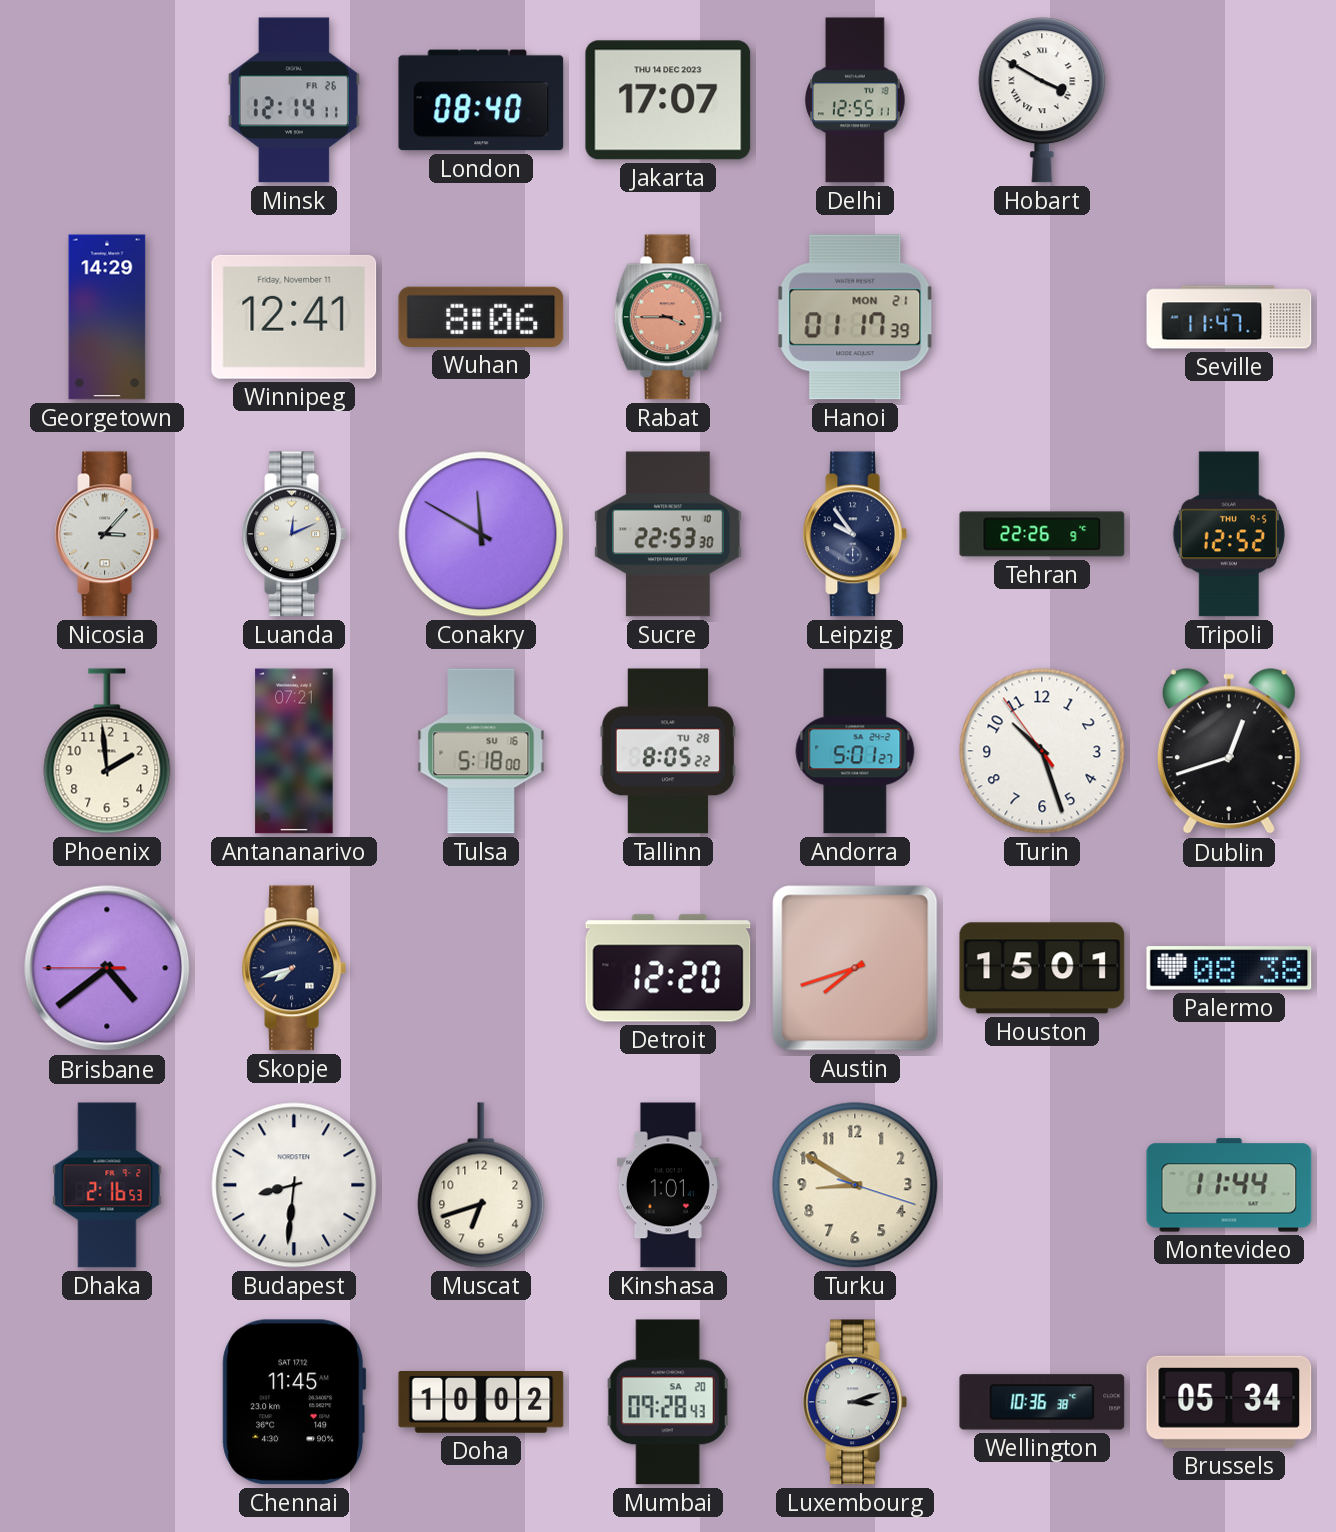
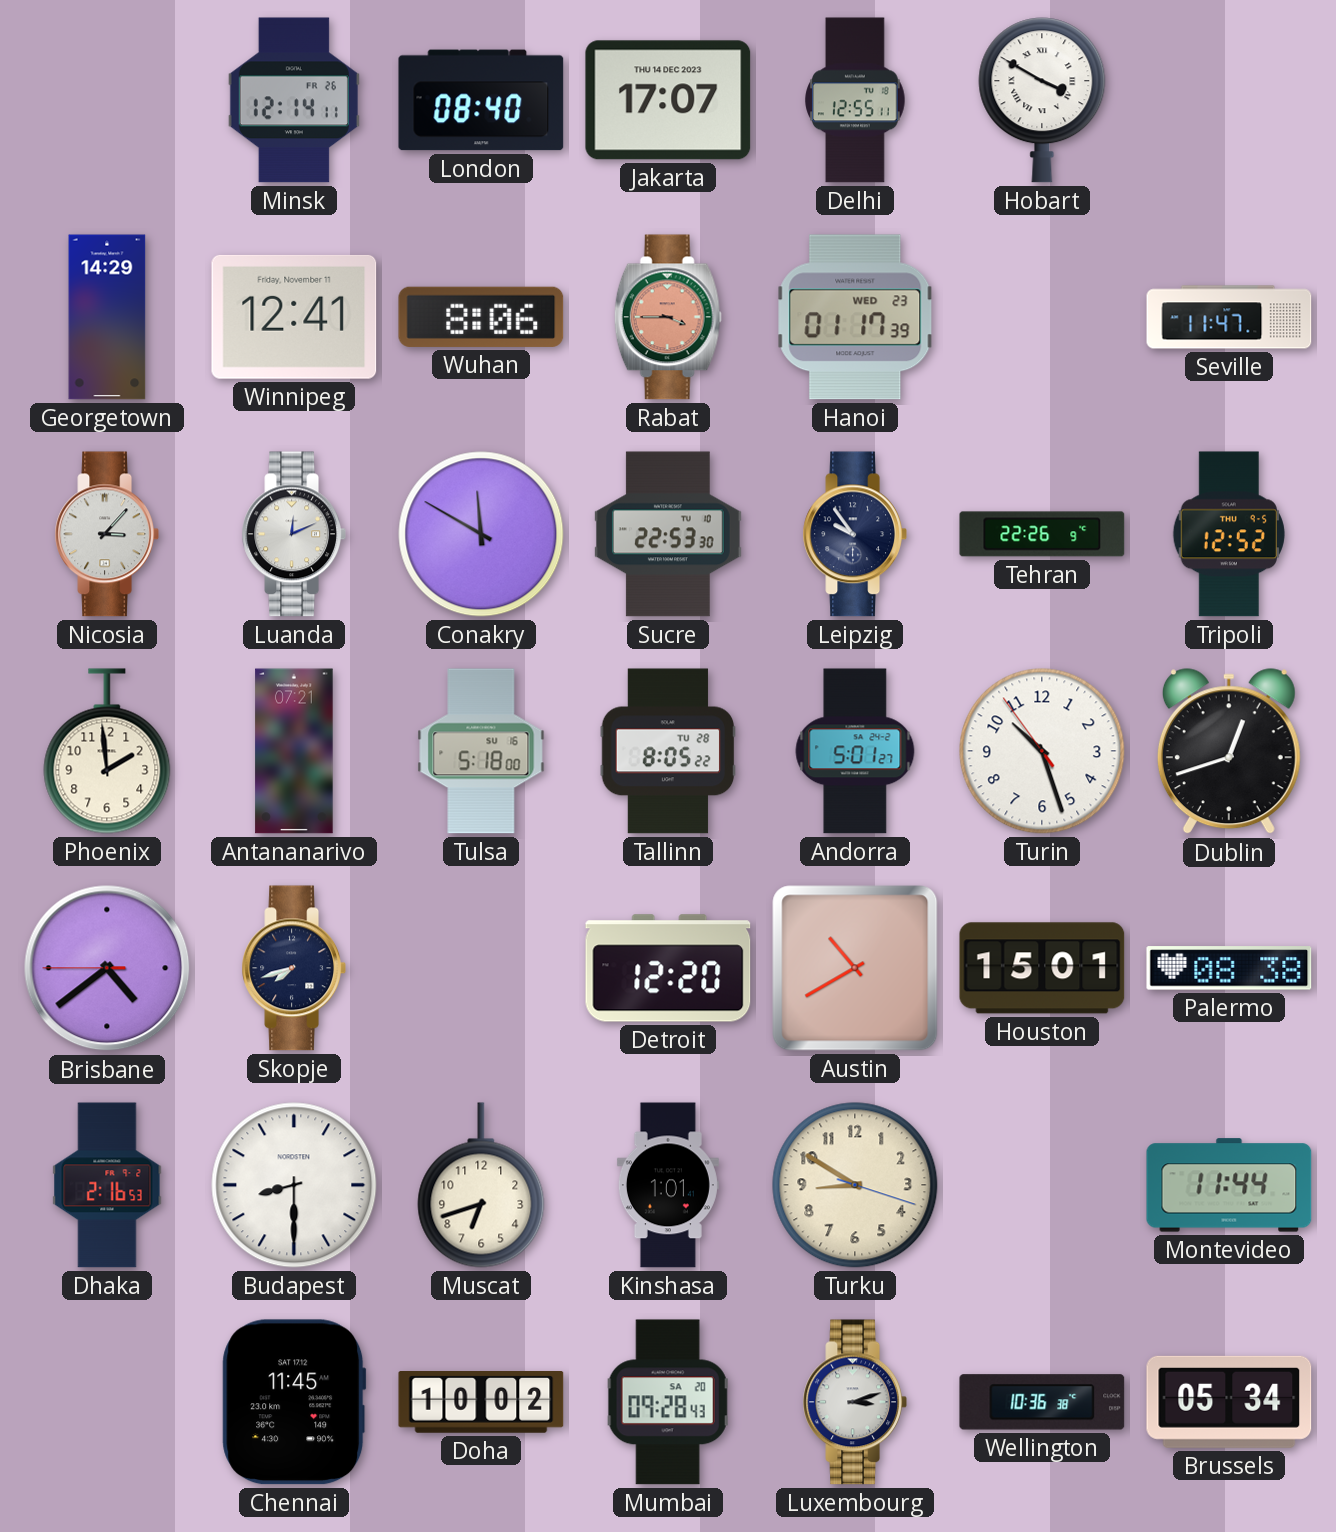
Hanoi date: MON 21 -> WED 23
Austin: 7:42 -> 10:40
Budapest: 8:31 -> 8:30
